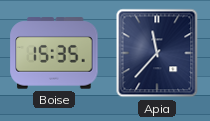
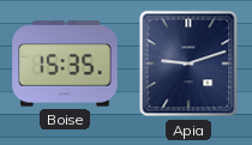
Apia: 11:37 -> 9:12
